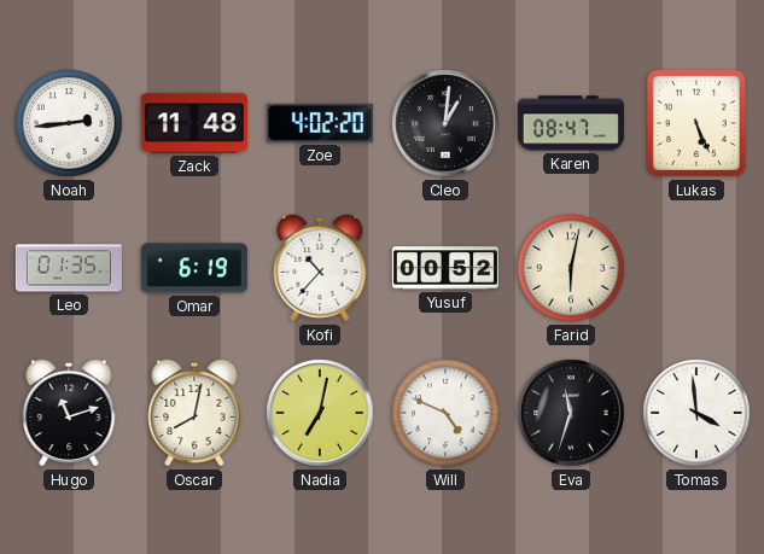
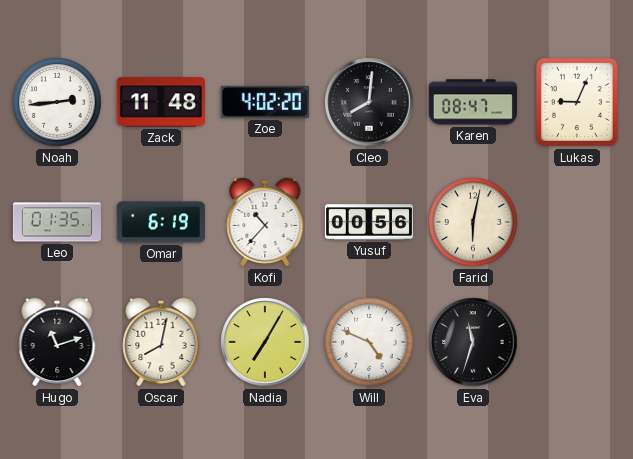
Cleo: 1:01 -> 8:01
Lukas: 5:26 -> 9:04
Yusuf: 00:52 -> 00:56
Nadia: 7:02 -> 7:05
Tomas: 3:59 -> none
